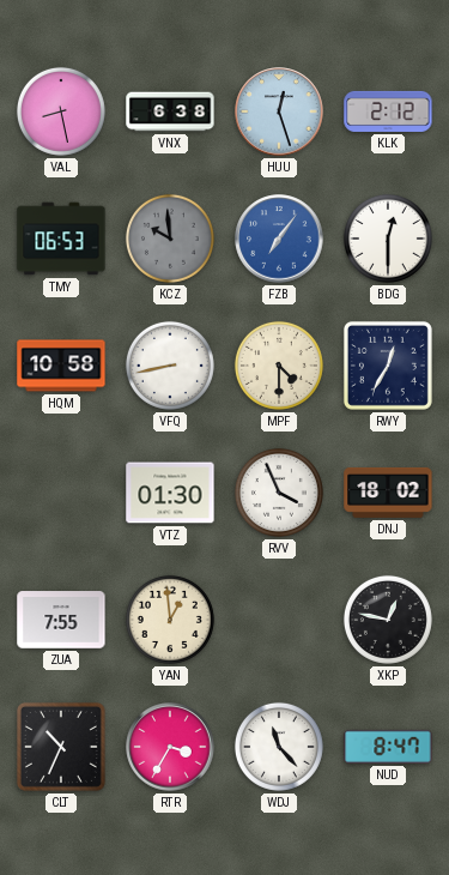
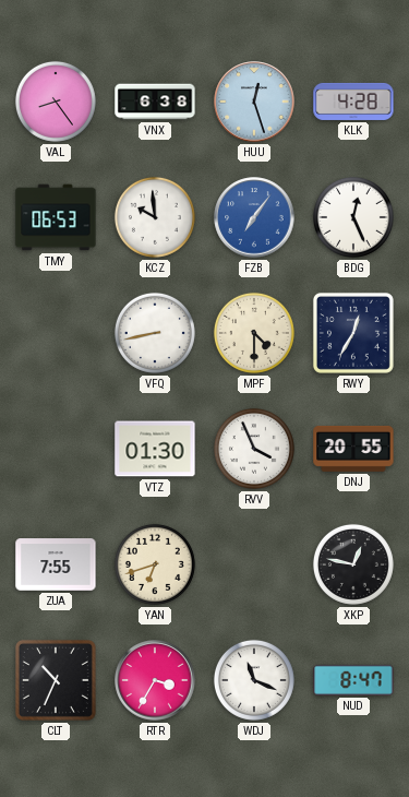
VAL: 8:28 -> 8:24
KLK: 2:12 -> 4:28
KCZ dial: grey -> white
BDG: 12:30 -> 12:26
HQM: 10:58 -> none
DNJ: 18:02 -> 20:55
YAN: 12:59 -> 6:42
WDJ: 11:23 -> 11:19
